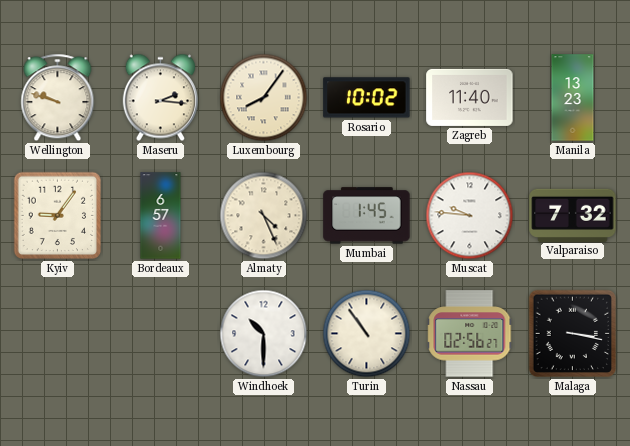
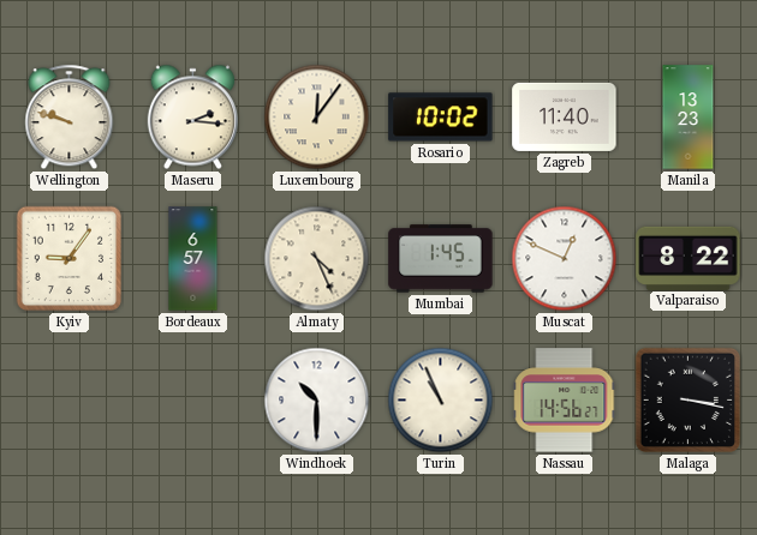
Luxembourg: 8:06 -> 12:06
Muscat: 9:46 -> 12:49
Valparaiso: 7:32 -> 8:22
Turin: 10:54 -> 10:56
Nassau: 02:56 -> 14:56
